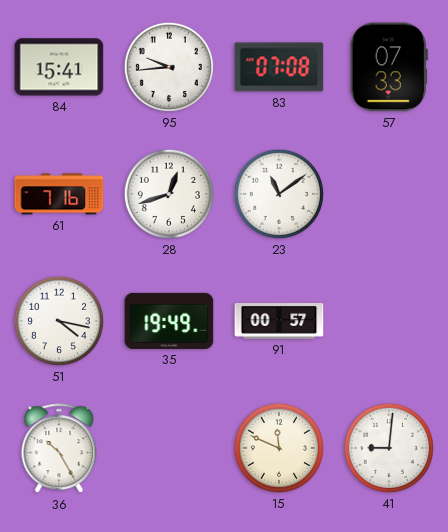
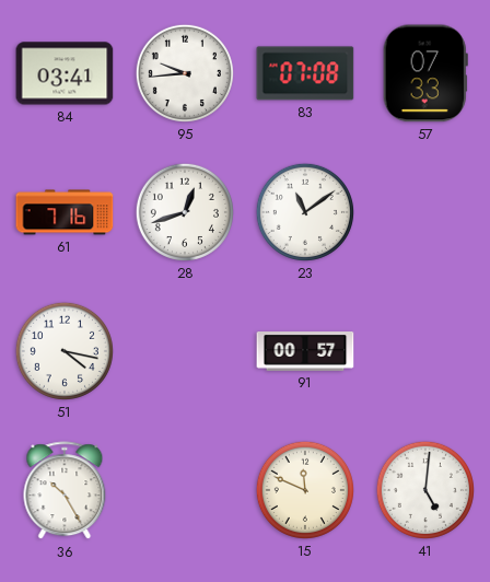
84: 15:41 -> 03:41
35: 19:49 -> none
41: 9:01 -> 5:01
